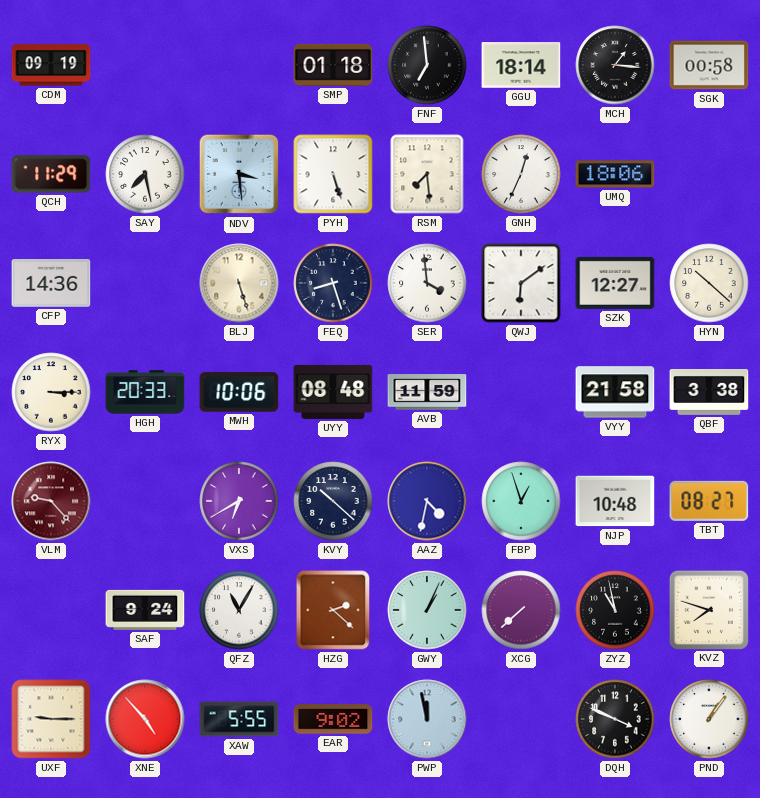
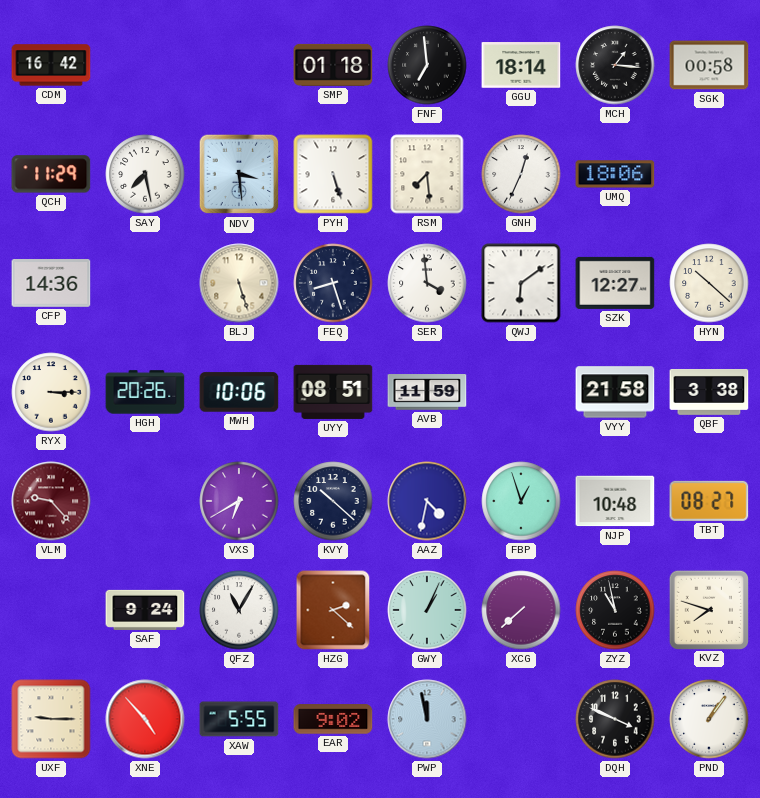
CDM: 09:19 -> 16:42
HGH: 20:33 -> 20:26
UYY: 08:48 -> 08:51
